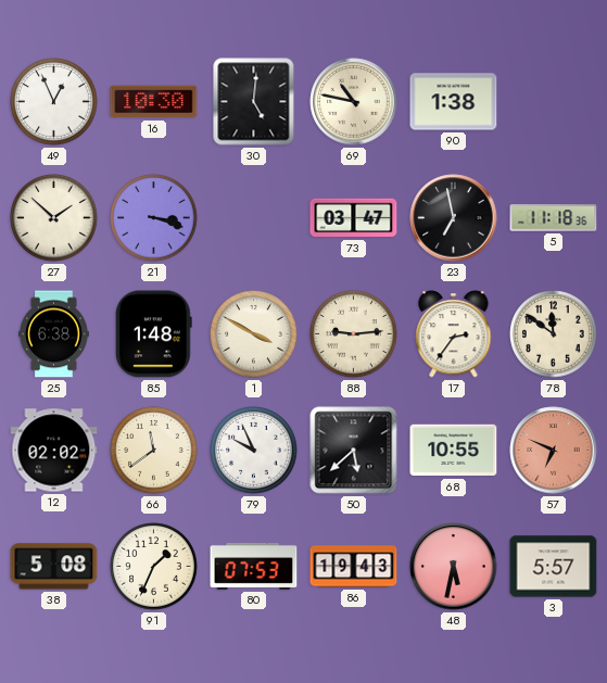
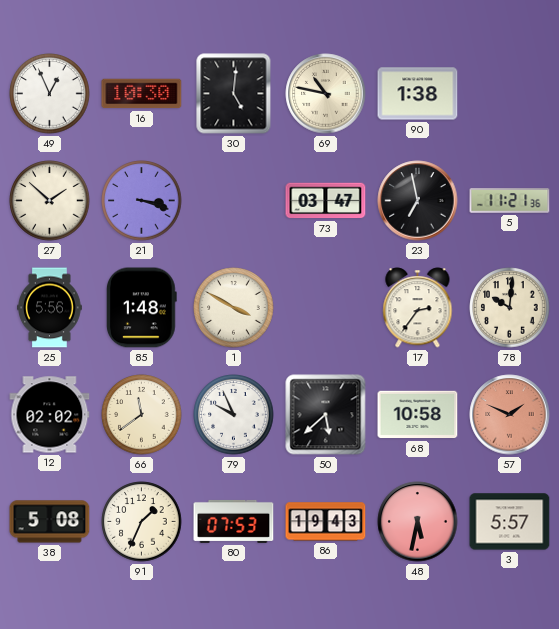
5: 11:18 -> 11:21
25: 6:38 -> 5:56
88: 9:14 -> none
78: 11:51 -> 10:01
68: 10:55 -> 10:58
57: 6:49 -> 1:49
